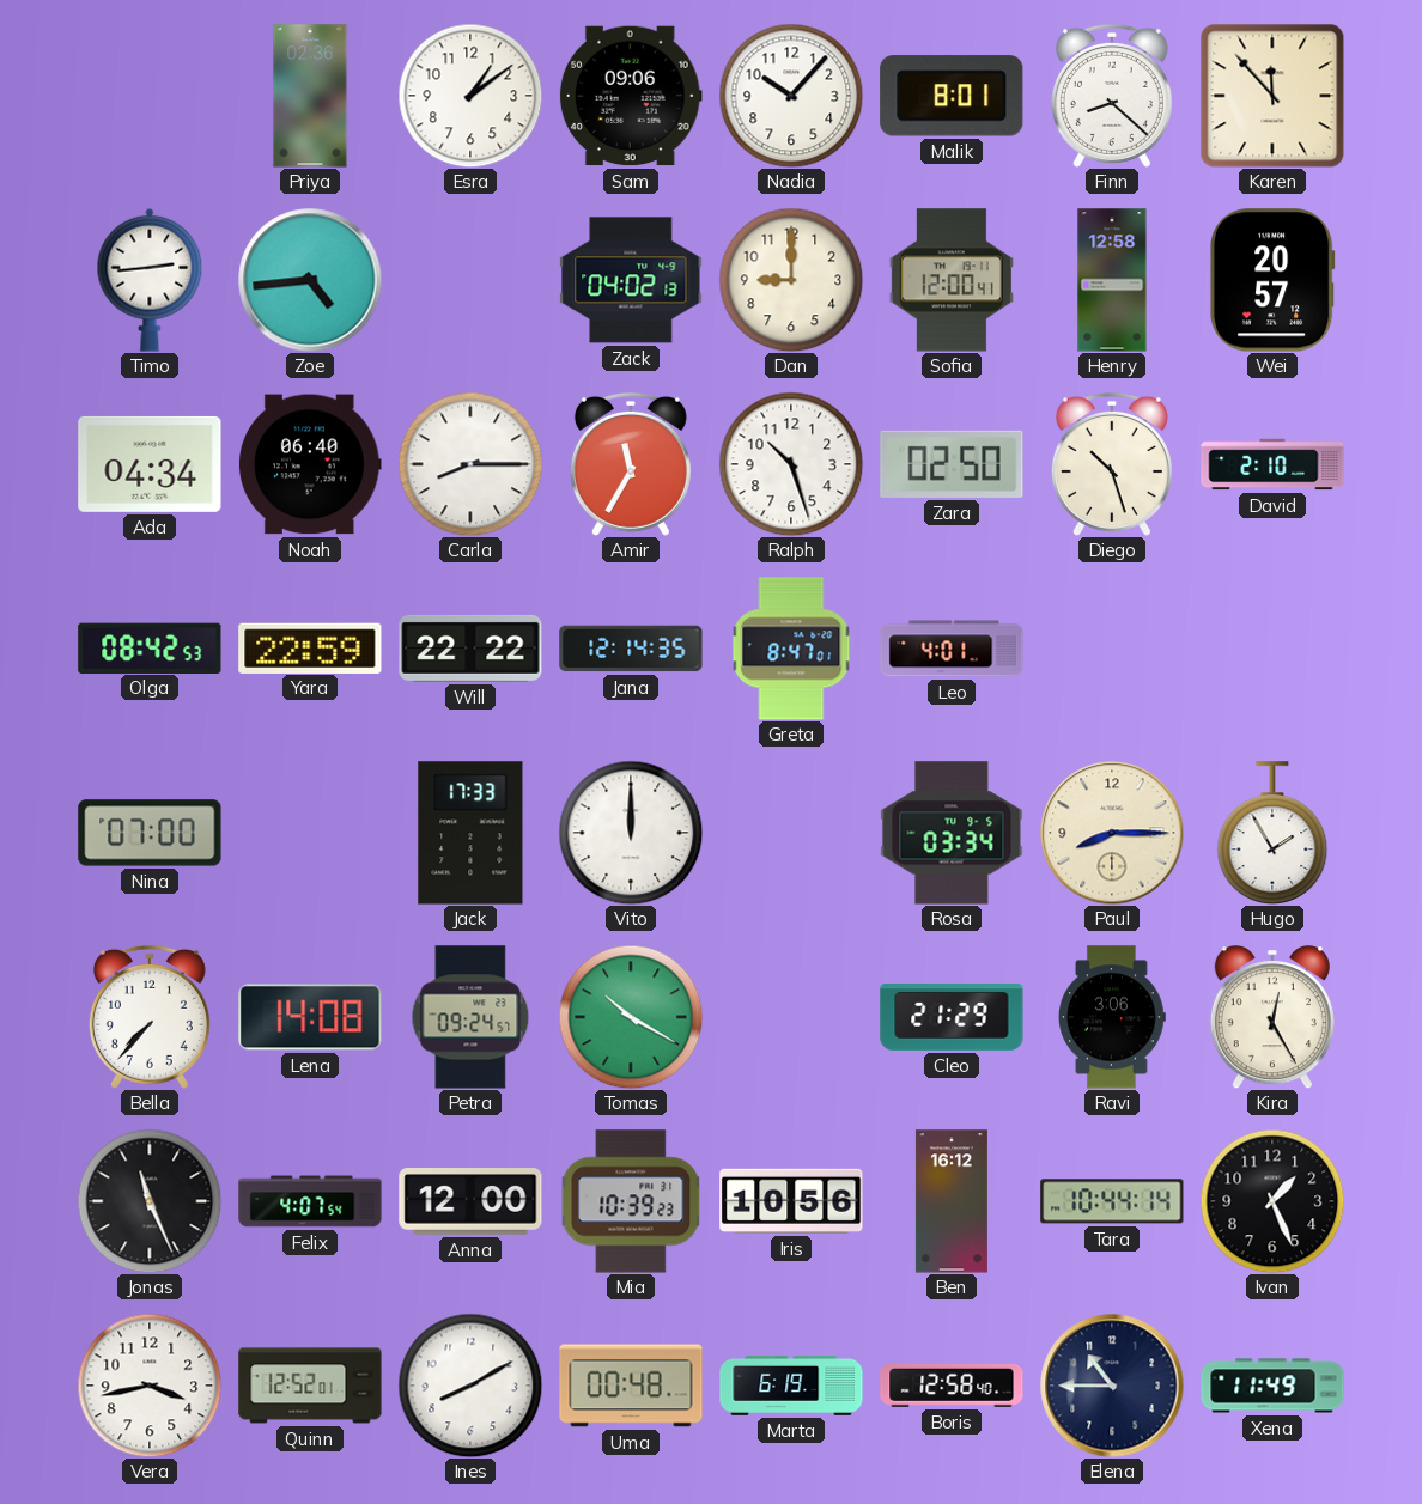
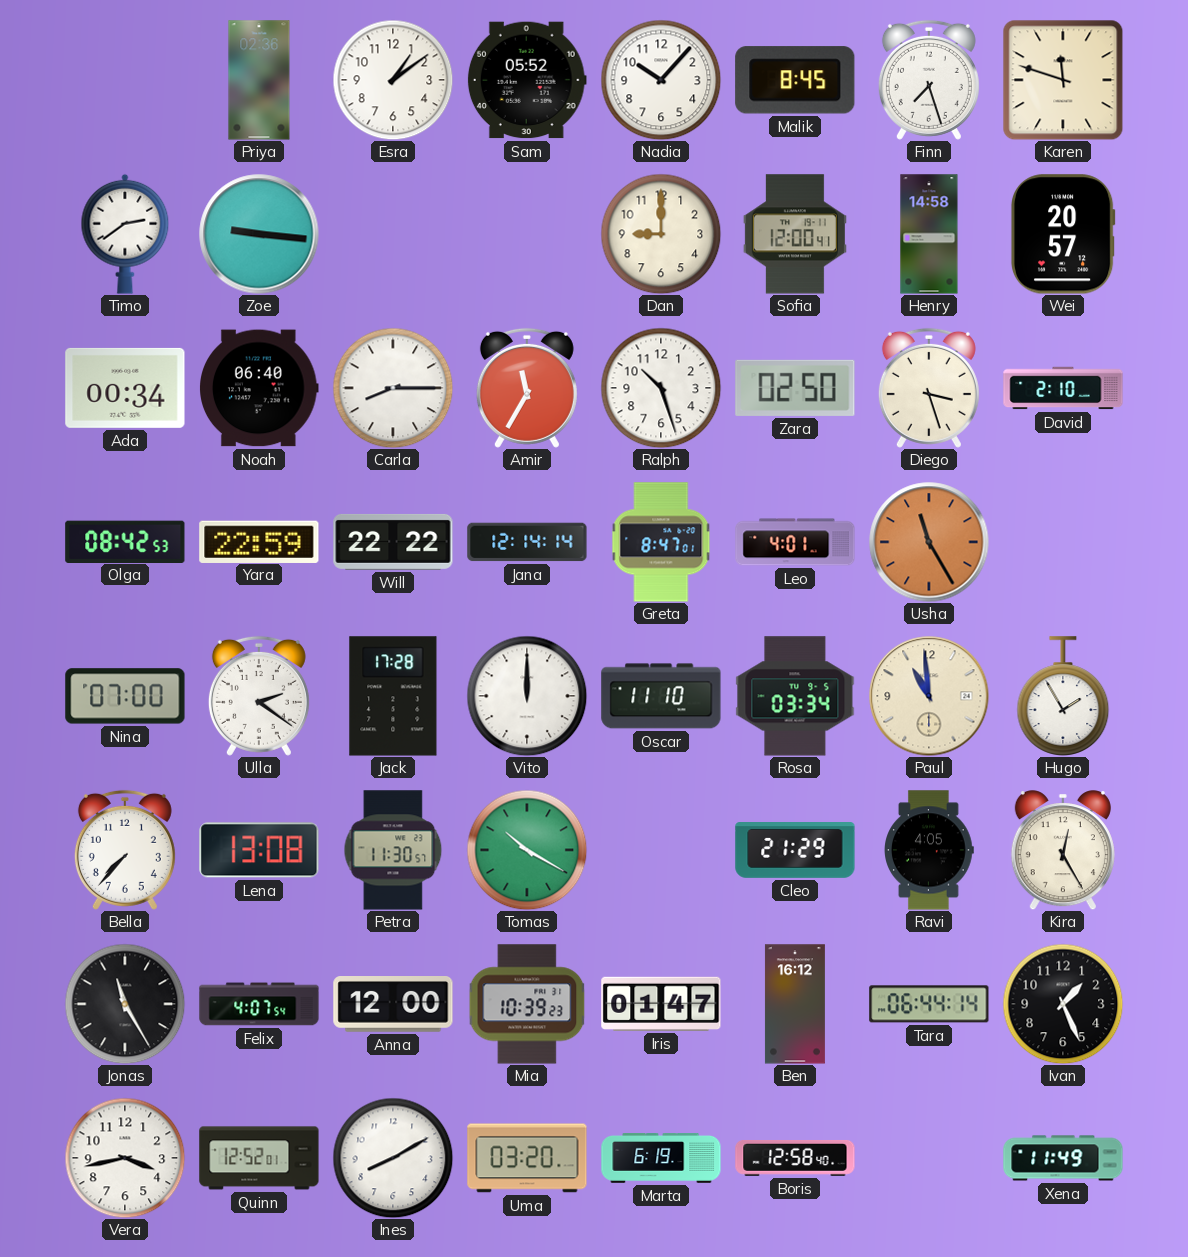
Sam: 09:06 -> 05:52
Malik: 8:01 -> 8:45
Finn: 8:22 -> 7:27
Karen: 11:53 -> 11:48
Timo: 2:44 -> 2:39
Zoe: 4:44 -> 9:16
Zack: 04:02 -> none
Henry: 12:58 -> 14:58
Ada: 04:34 -> 00:34
Diego: 10:27 -> 3:27
Jana: 12:14:35 -> 12:14:14
Usha: none -> 11:25
Ulla: none -> 2:21
Jack: 17:33 -> 17:28
Oscar: none -> 11:10
Paul: 8:15 -> 10:59
Lena: 14:08 -> 13:08
Petra: 09:24 -> 11:30
Ravi: 3:06 -> 4:05
Jonas: 11:26 -> 11:25
Iris: 10:56 -> 01:47
Tara: 10:44 -> 06:44
Uma: 00:48 -> 03:20
Elena: 10:45 -> none
